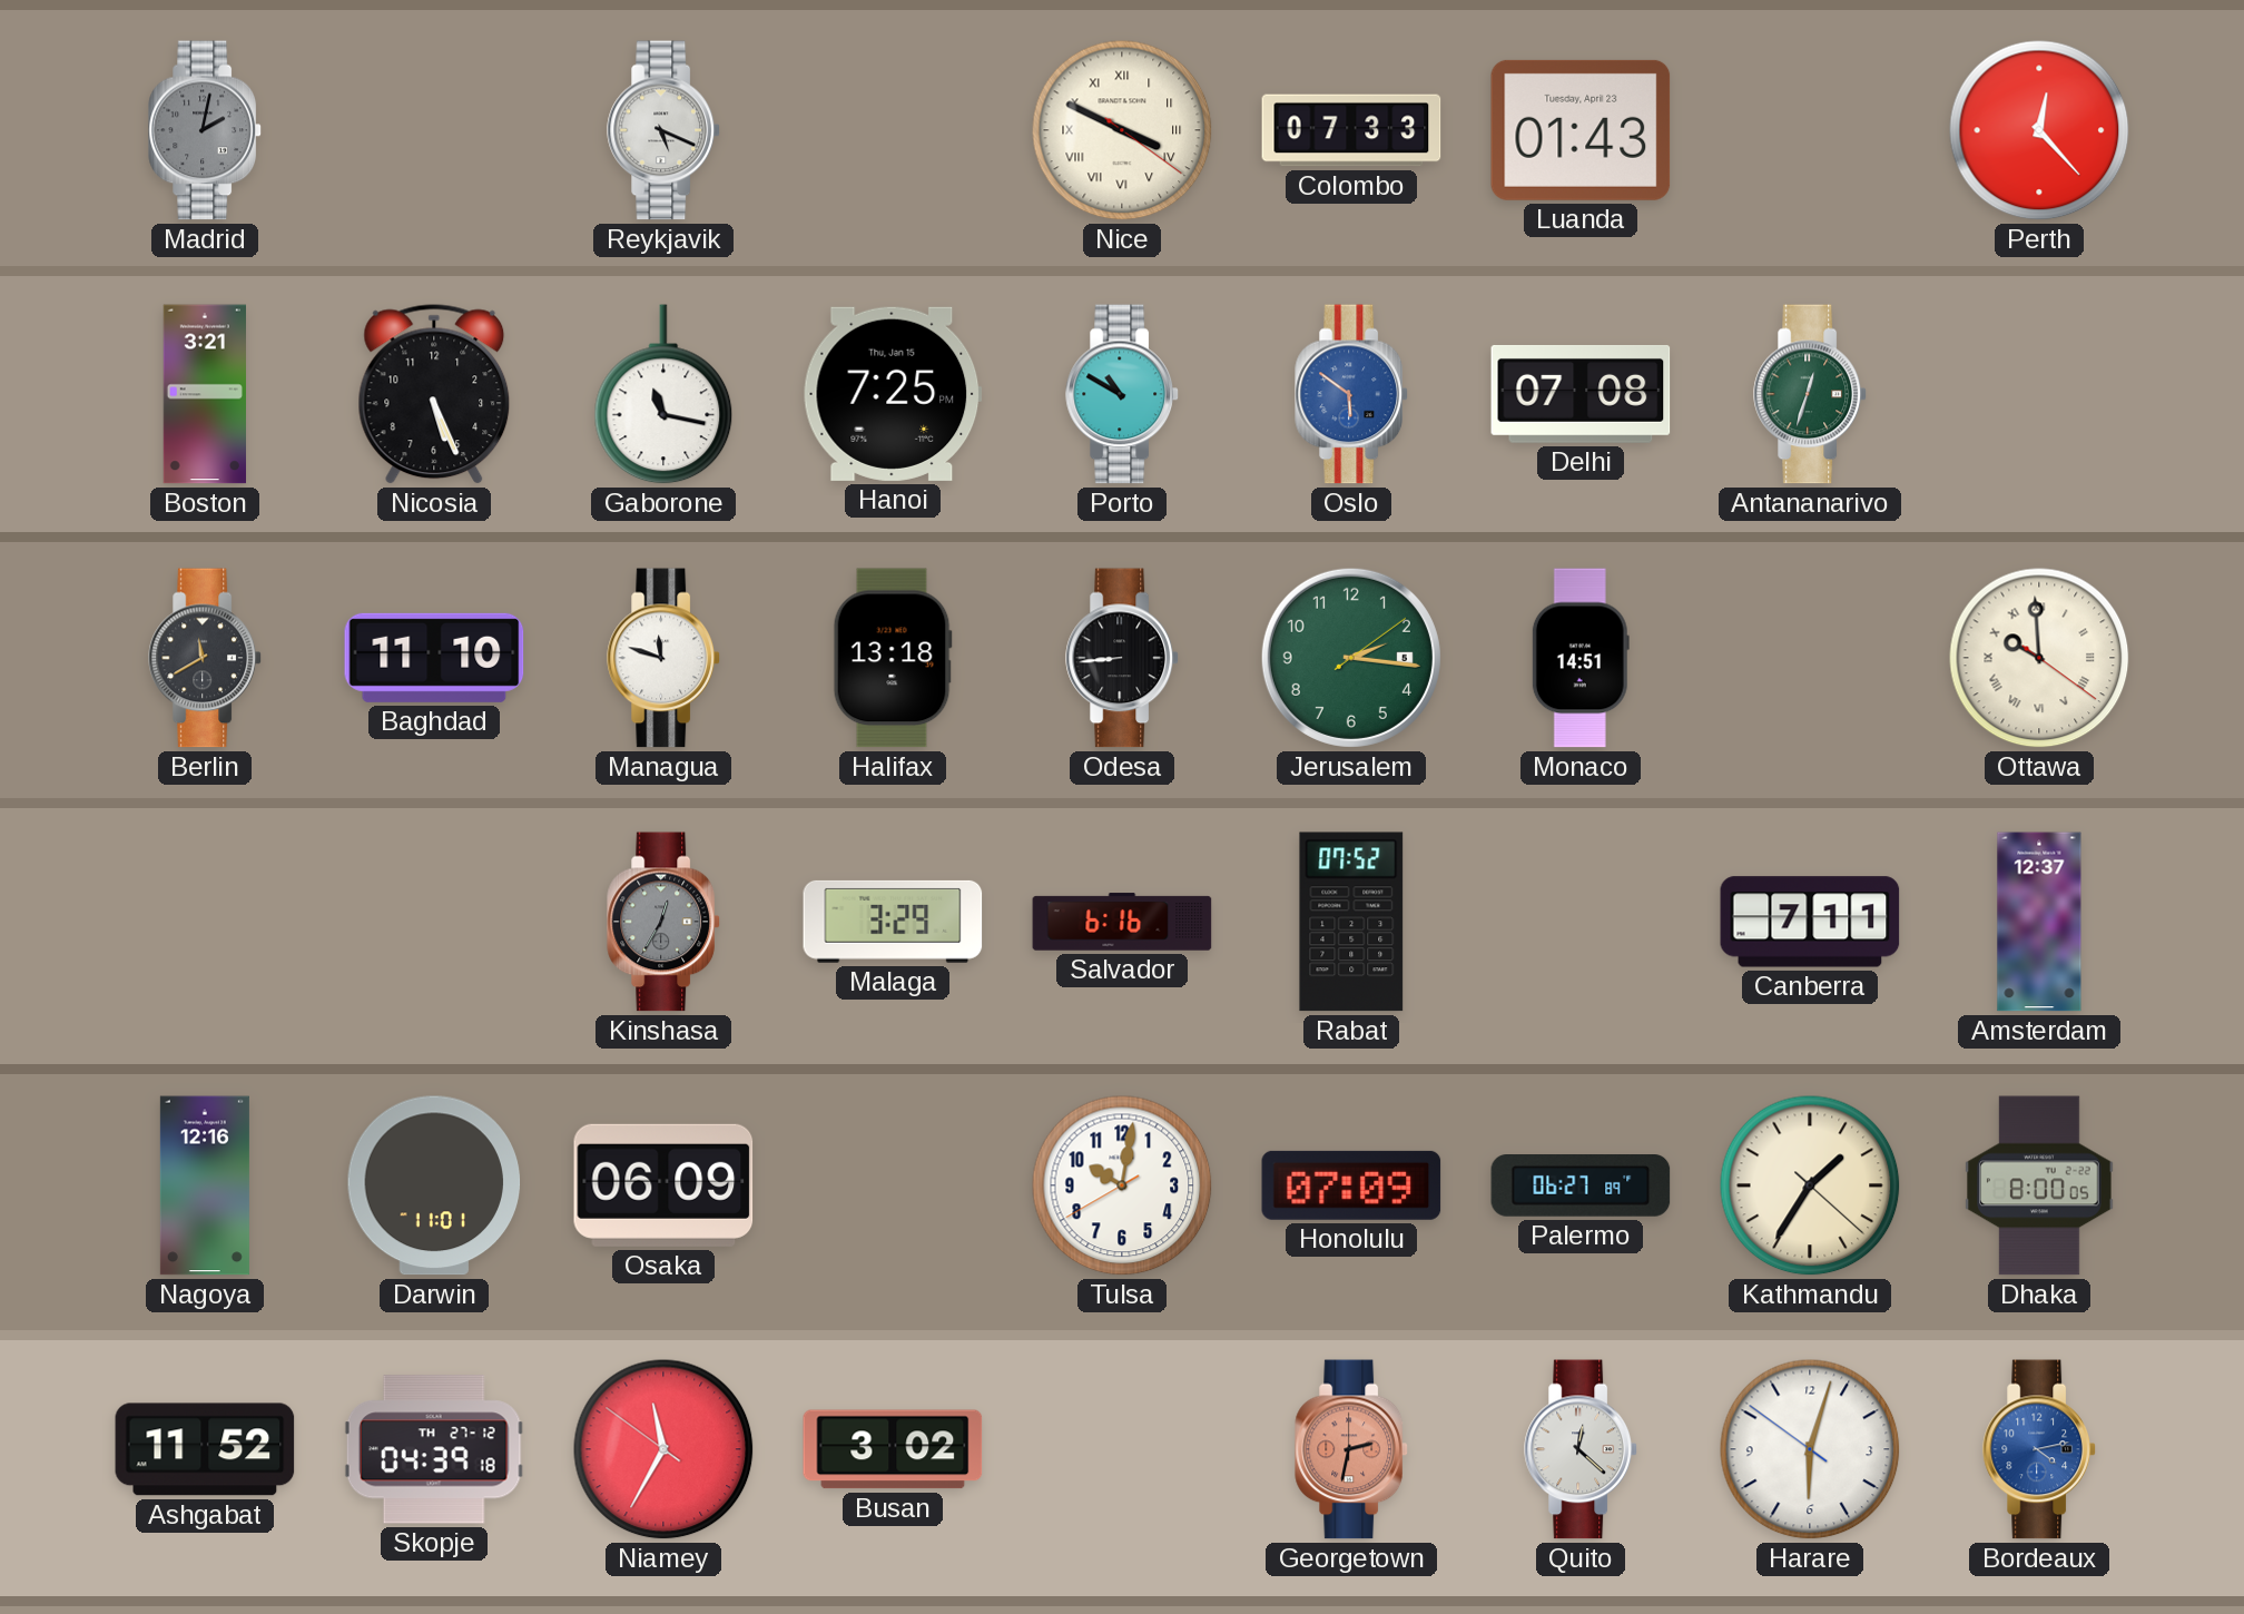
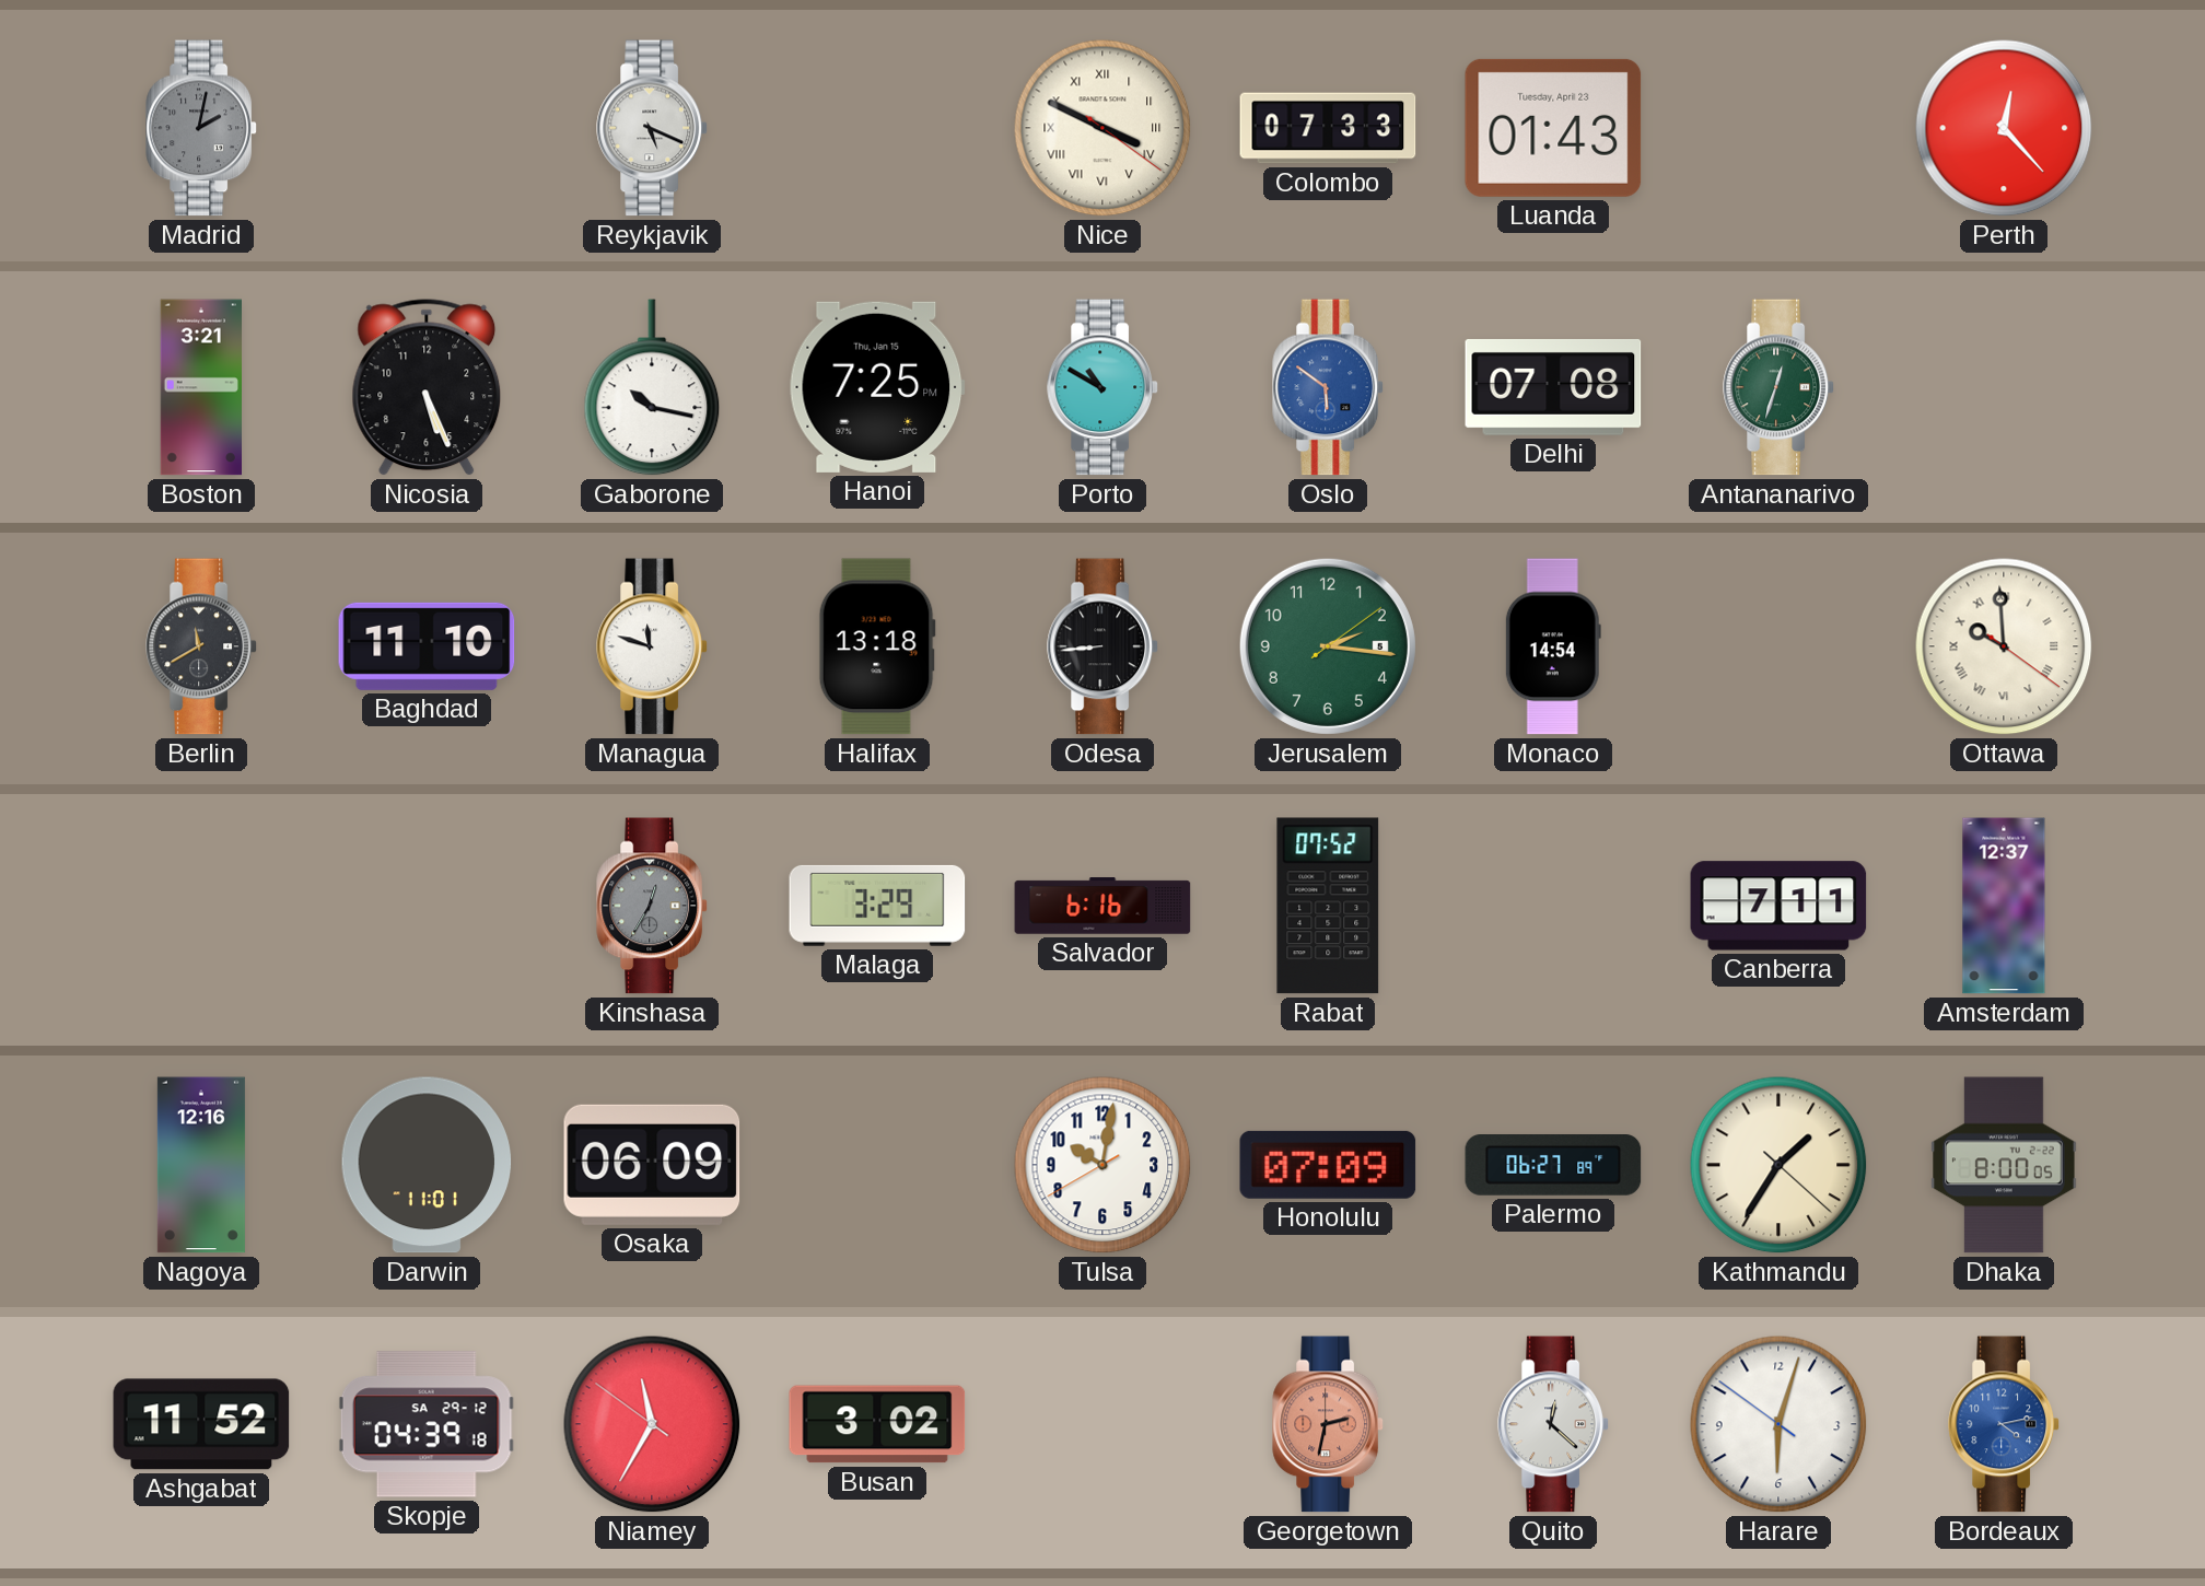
Gaborone: 11:17 -> 10:17
Monaco: 14:51 -> 14:54
Skopje date: TH 27-12 -> SA 29-12
